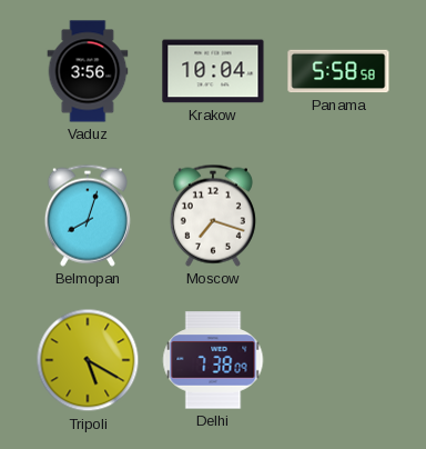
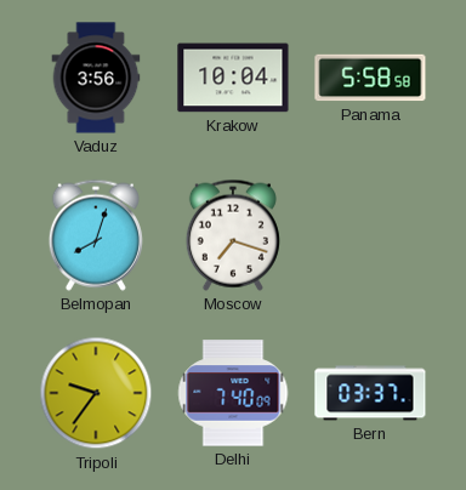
Tripoli: 5:20 -> 9:36
Delhi: 7:38 -> 7:40
Bern: none -> 03:37
